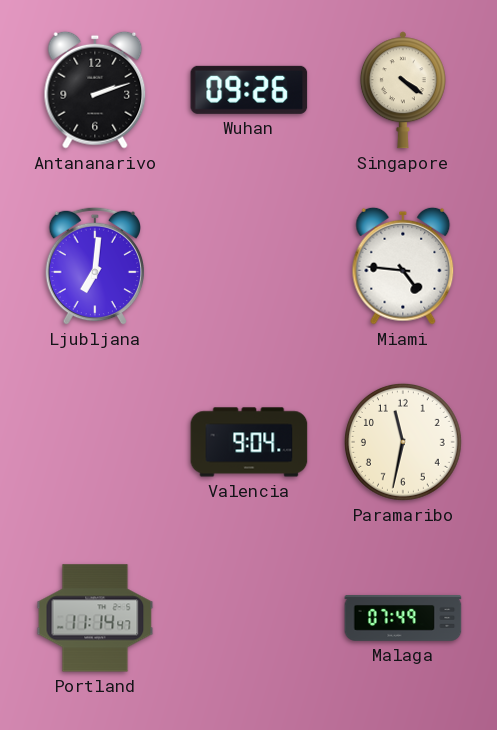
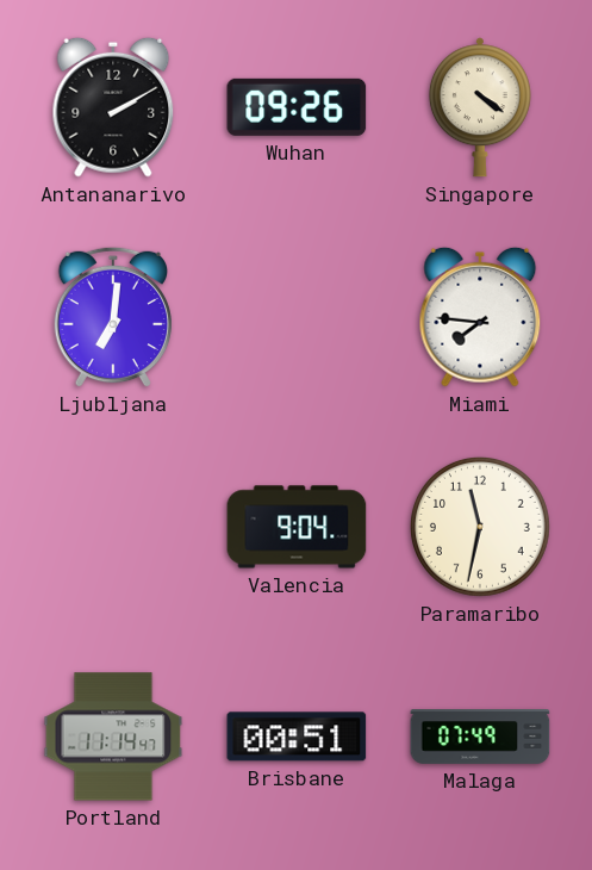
Antananarivo: 2:12 -> 2:10
Miami: 4:46 -> 7:46
Brisbane: none -> 00:51
